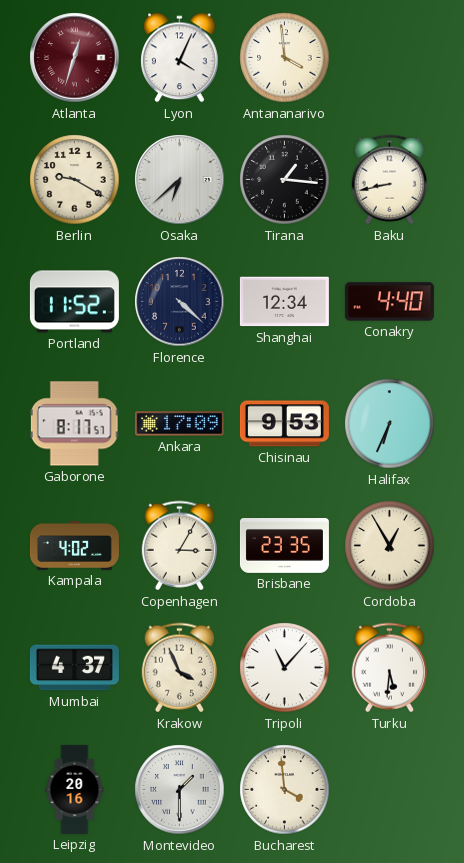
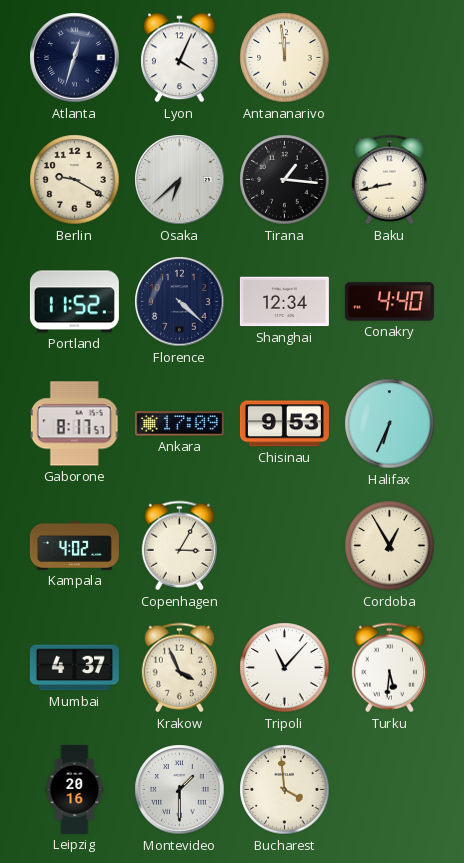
Atlanta dial: burgundy -> navy
Antananarivo: 3:59 -> 11:59
Brisbane: 23:35 -> none
